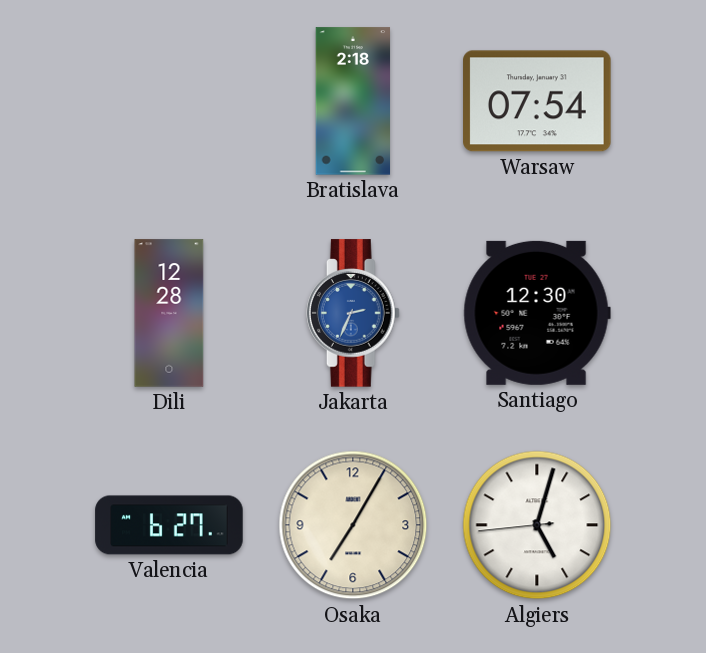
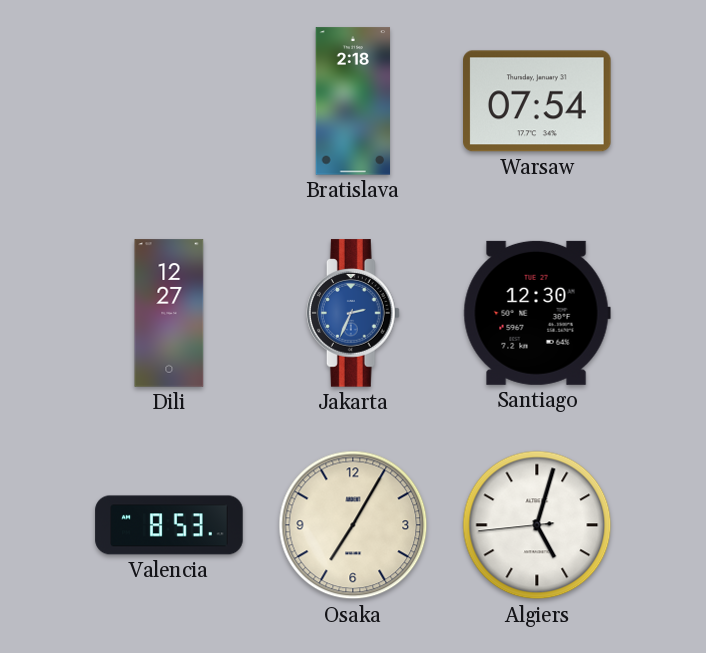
Dili: 12:28 -> 12:27
Valencia: 6:27 -> 8:53
